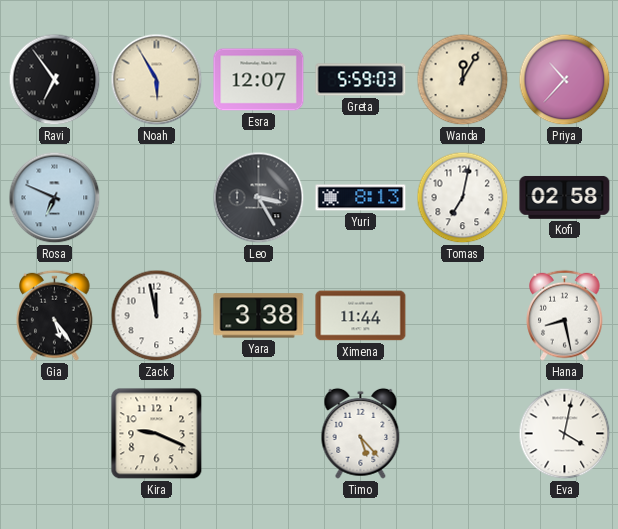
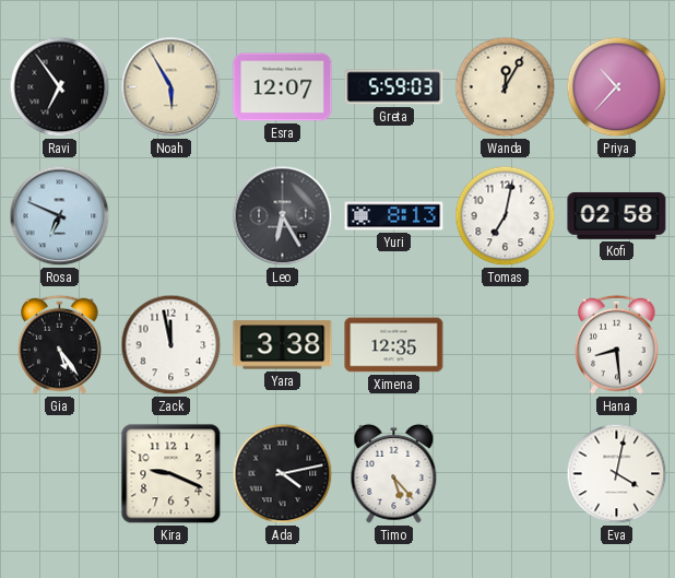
Leo: 3:25 -> 6:25
Ximena: 11:44 -> 12:35
Hana: 8:28 -> 8:29
Ada: none -> 4:13
